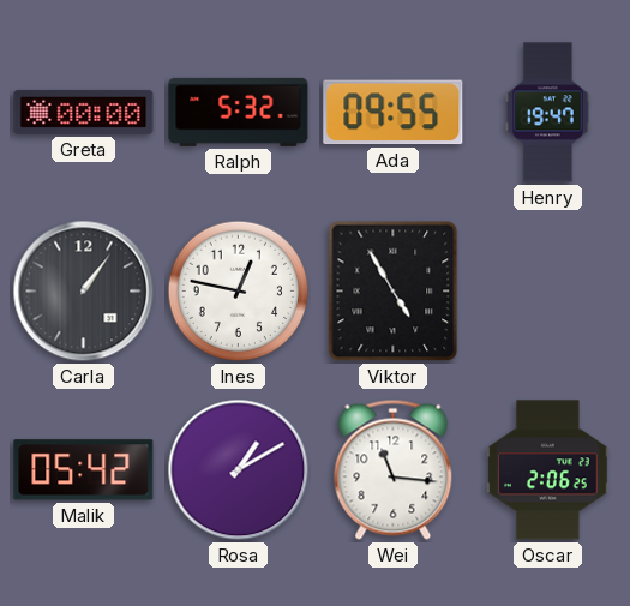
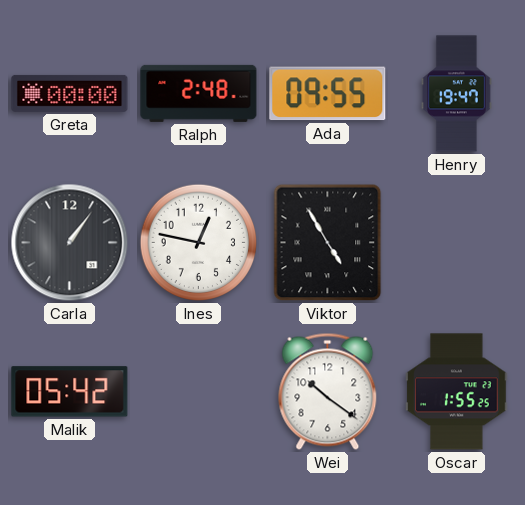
Ralph: 5:32 -> 2:48
Rosa: 1:10 -> none
Wei: 11:16 -> 10:21
Oscar: 2:06 -> 1:55
